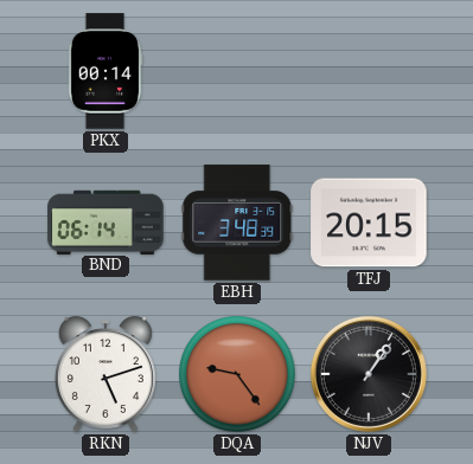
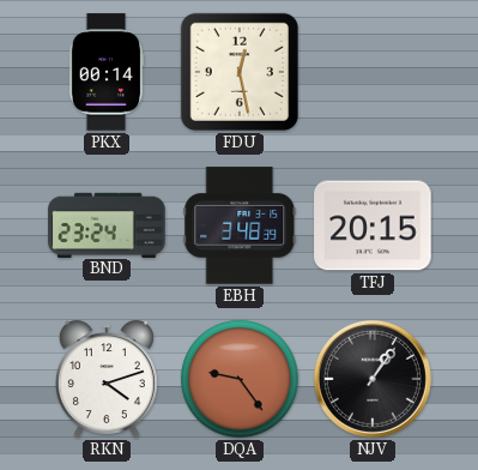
FDU: none -> 12:28
BND: 06:14 -> 23:24
RKN: 5:12 -> 4:12
